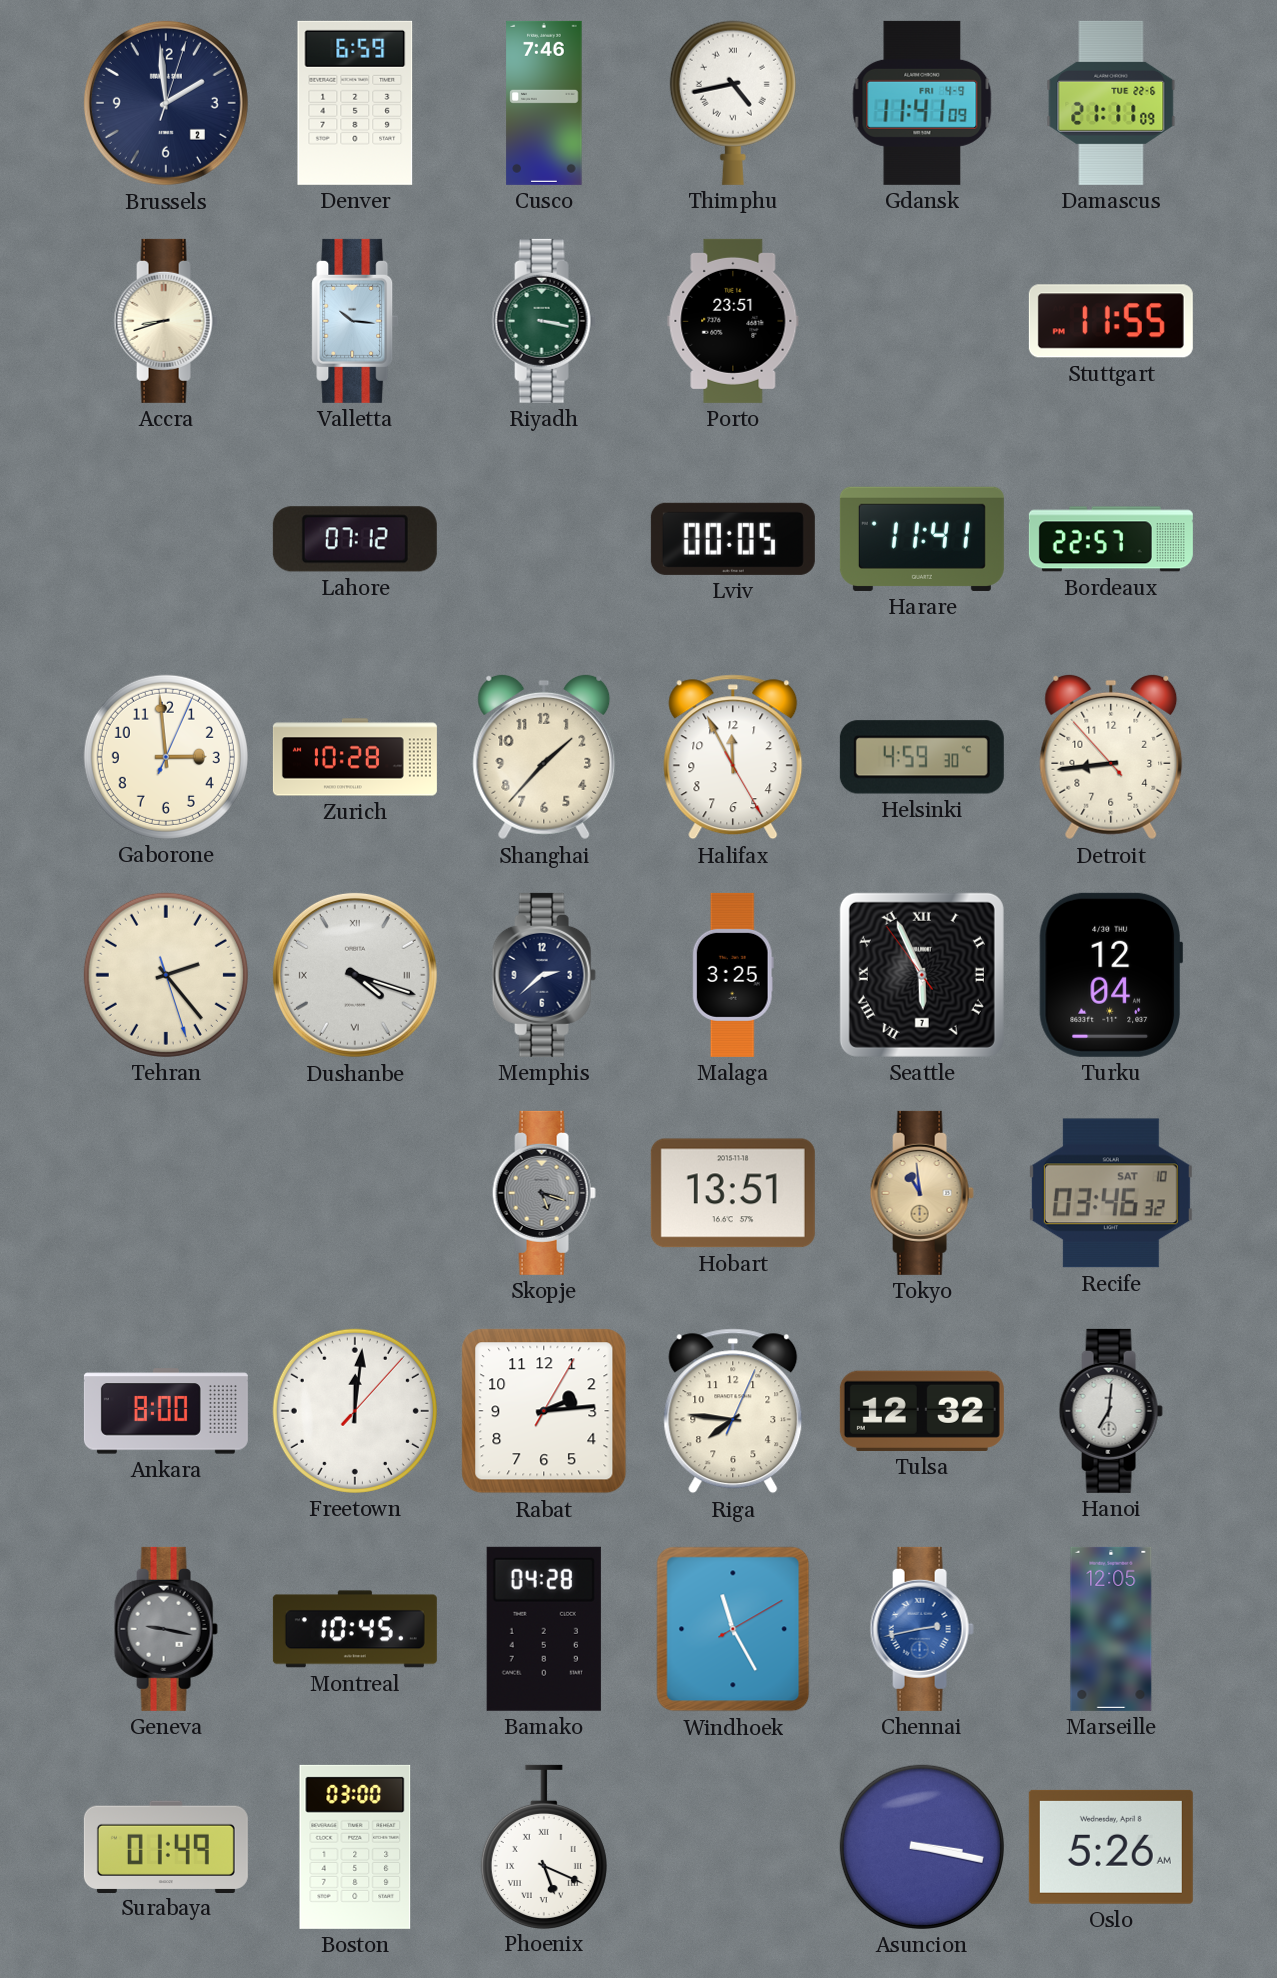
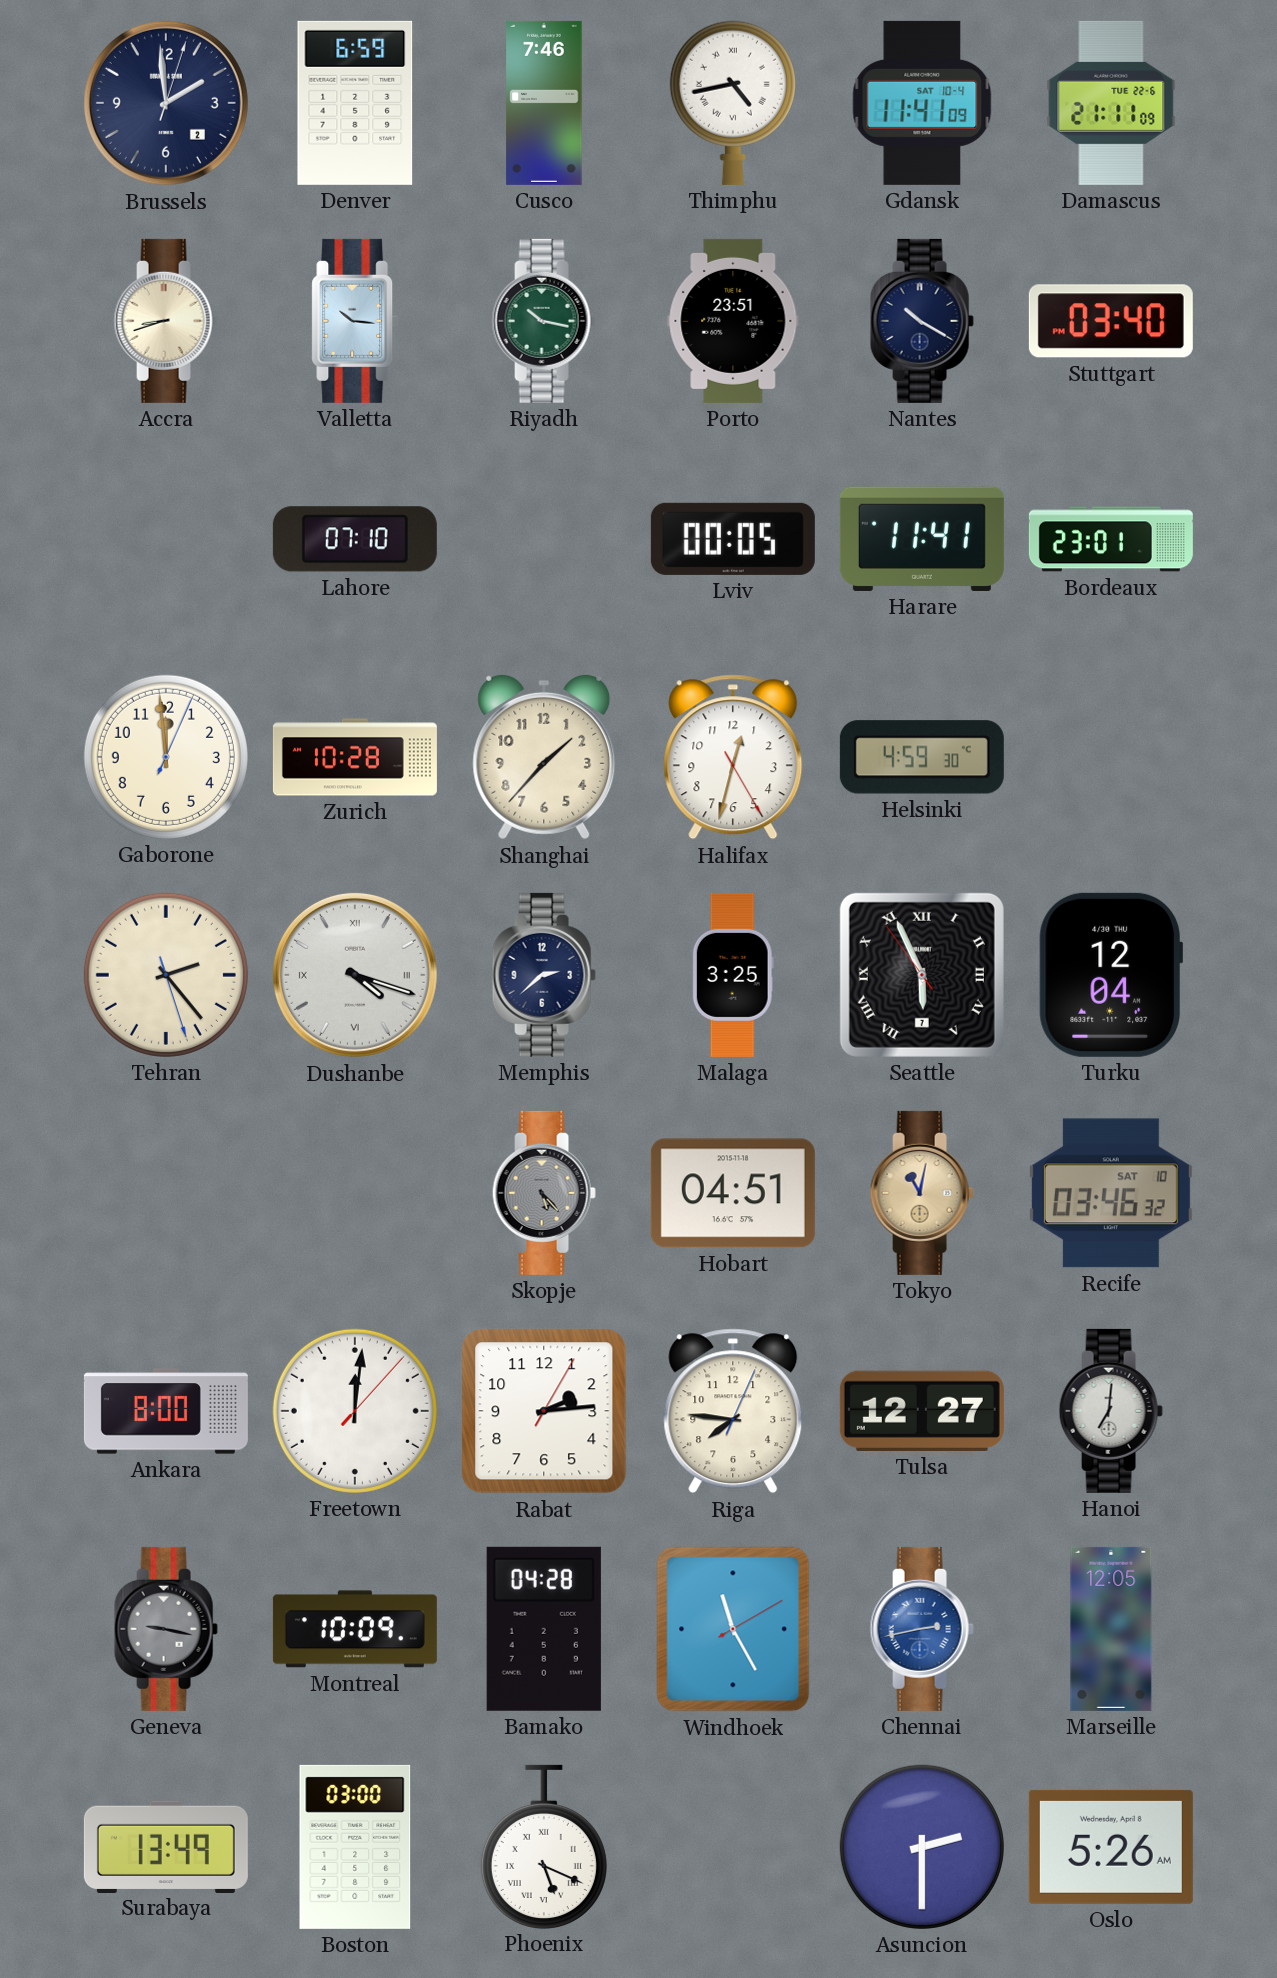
Gdansk date: FRI 4-9 -> SAT 10-4
Riyadh: 3:17 -> 10:17
Nantes: none -> 10:20
Stuttgart: 11:55 -> 03:40
Lahore: 07:12 -> 07:10
Bordeaux: 22:57 -> 23:01
Gaborone: 2:59 -> 11:59
Halifax: 11:55 -> 12:32
Detroit: 8:43 -> none
Skopje: 5:18 -> 5:23
Hobart: 13:51 -> 04:51
Tokyo: 10:59 -> 11:02
Tulsa: 12:32 -> 12:27
Montreal: 10:45 -> 10:09
Surabaya: 01:49 -> 13:49
Asuncion: 3:17 -> 2:30
